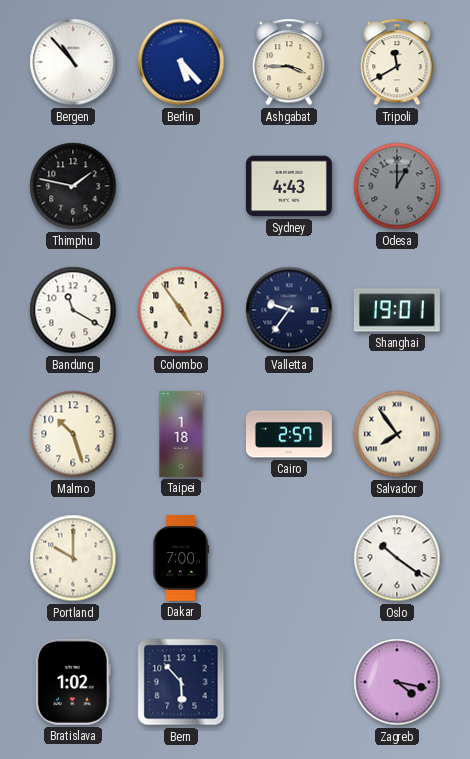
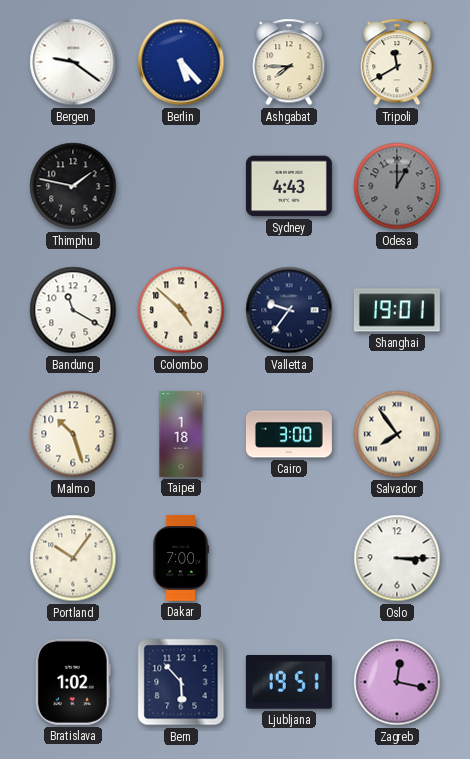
Bergen: 10:53 -> 9:21
Ashgabat: 3:45 -> 7:45
Colombo: 4:54 -> 4:52
Cairo: 2:57 -> 3:00
Portland: 10:00 -> 10:06
Oslo: 10:21 -> 3:15
Ljubljana: none -> 19:51
Zagreb: 4:17 -> 12:17
